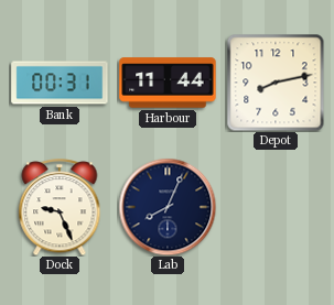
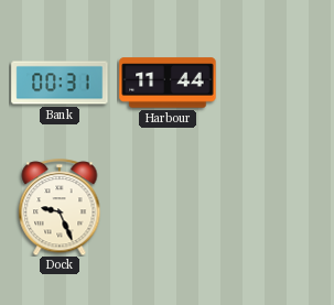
Depot: 8:13 -> none
Lab: 8:04 -> none
